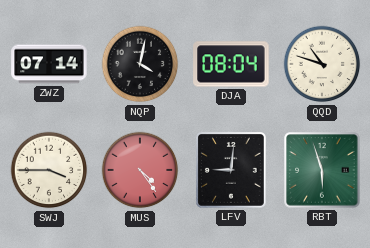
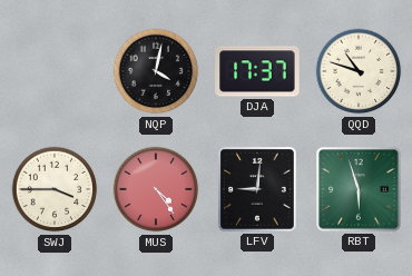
ZWZ: 07:14 -> none
DJA: 08:04 -> 17:37
